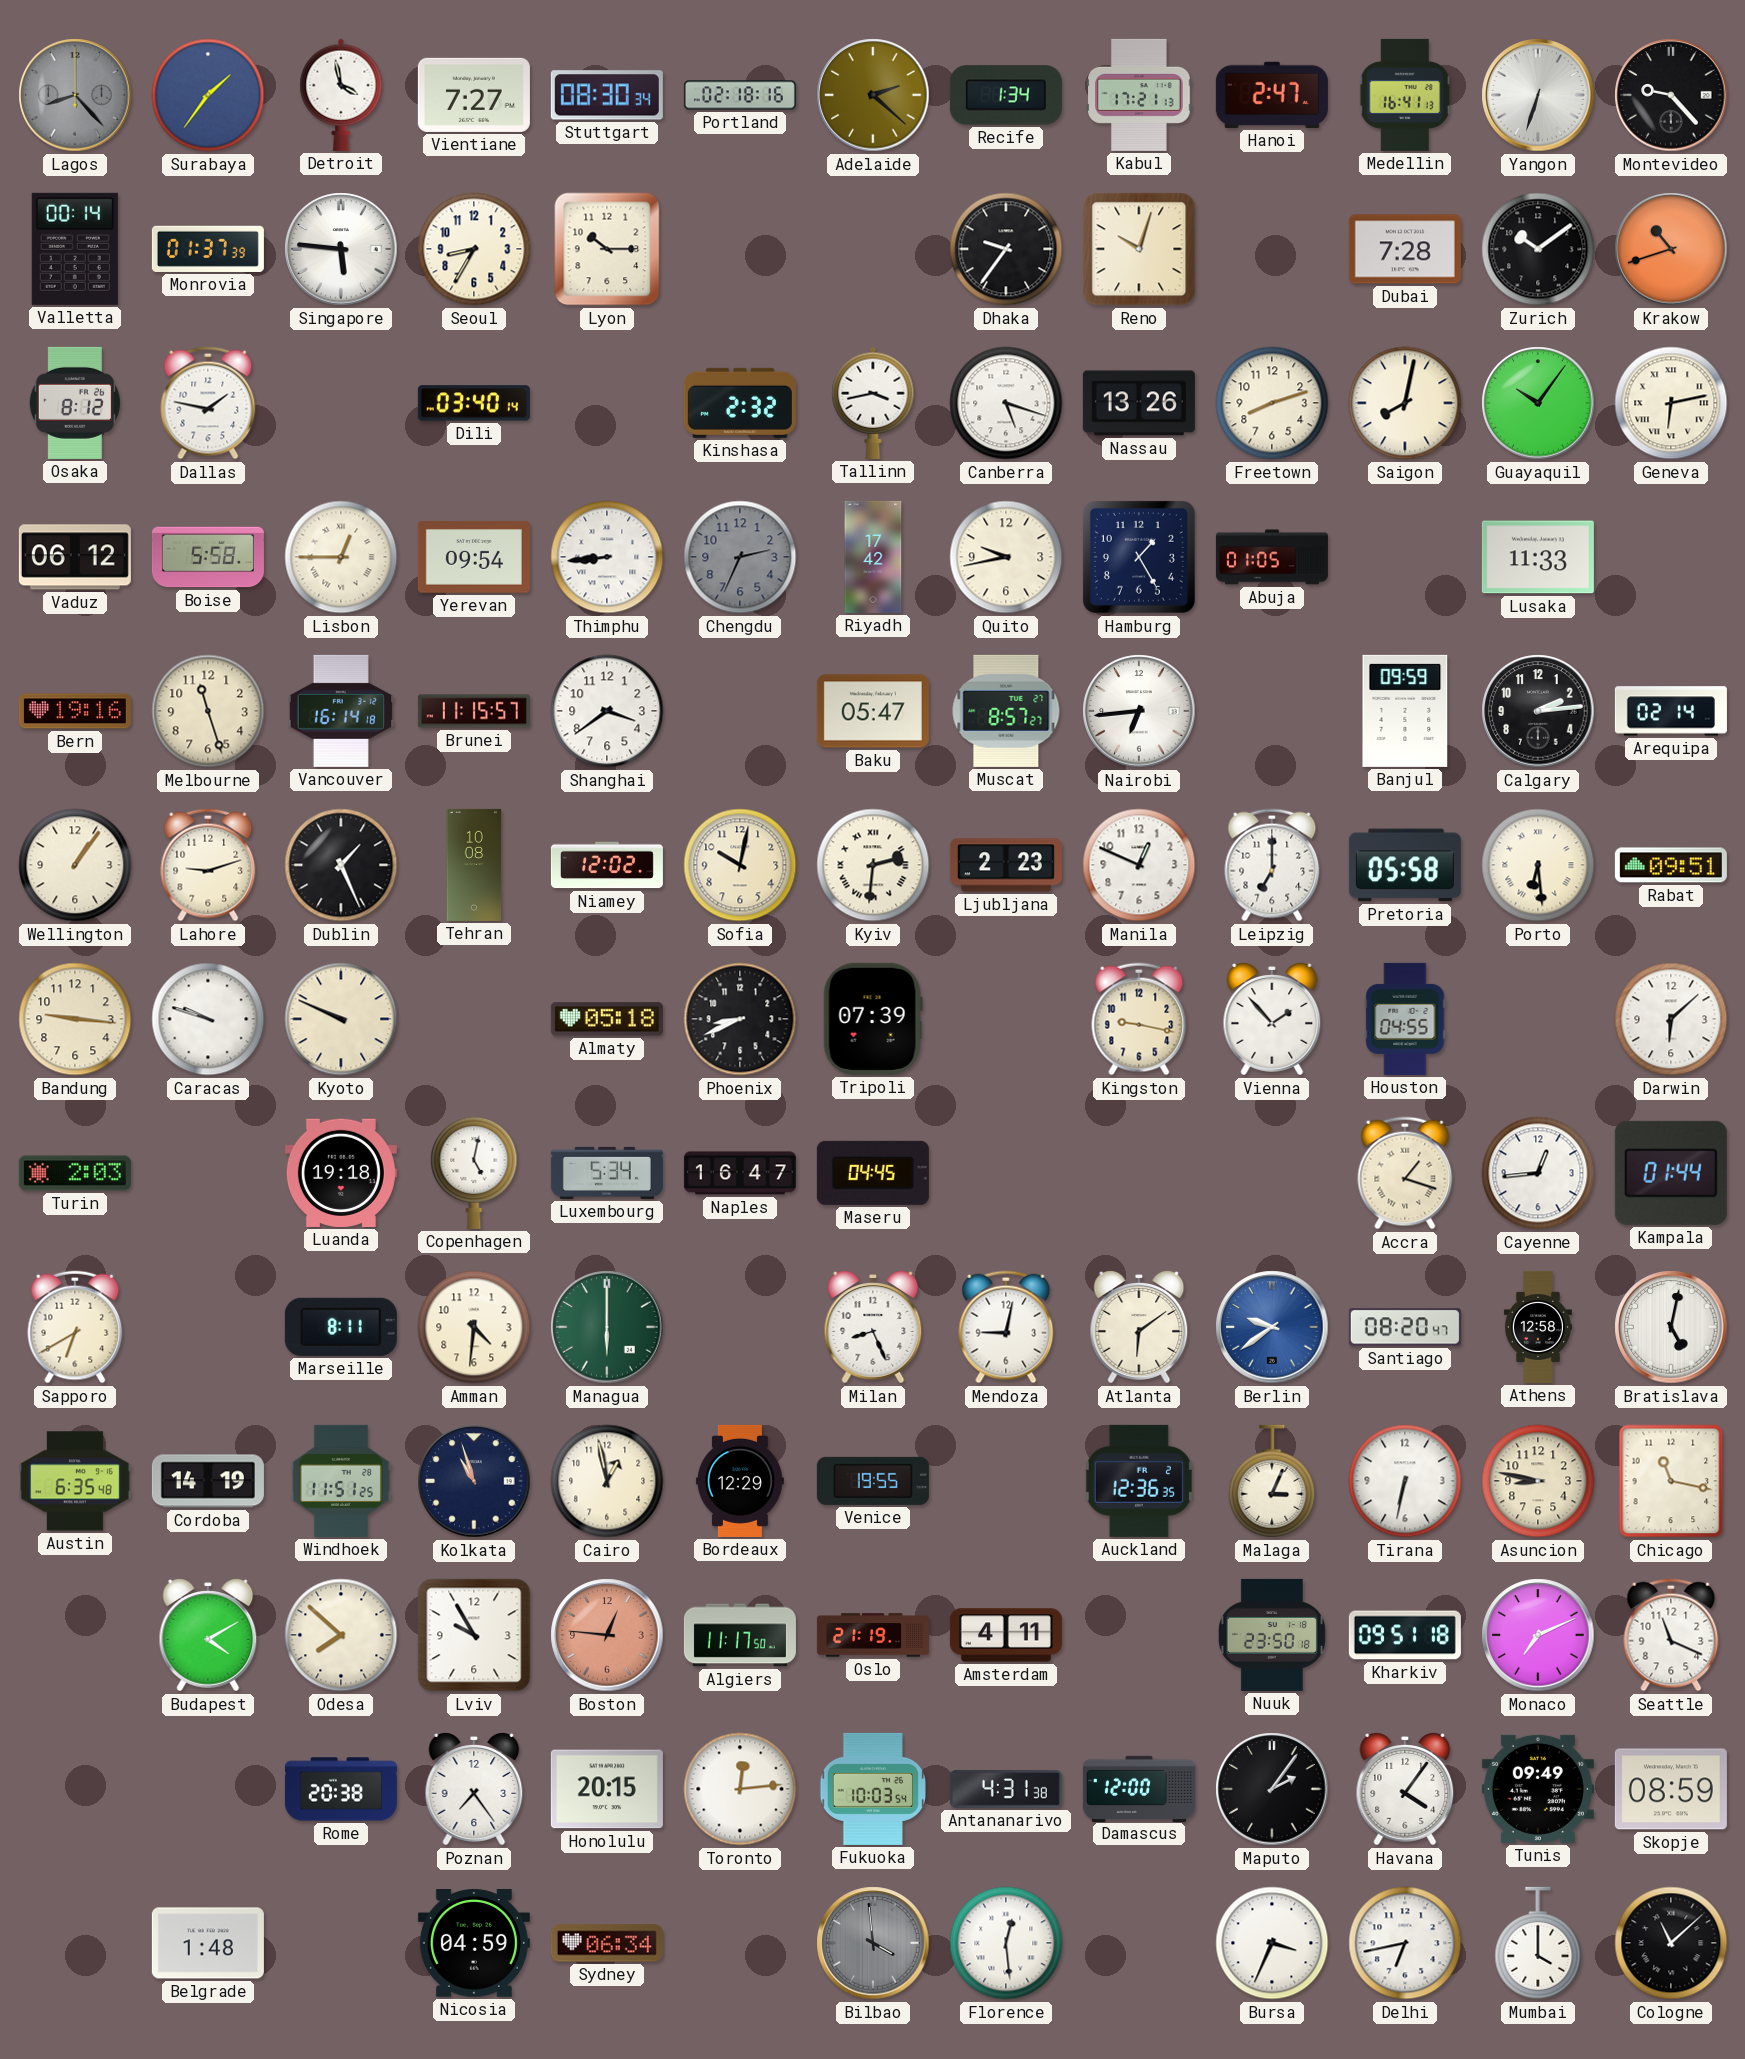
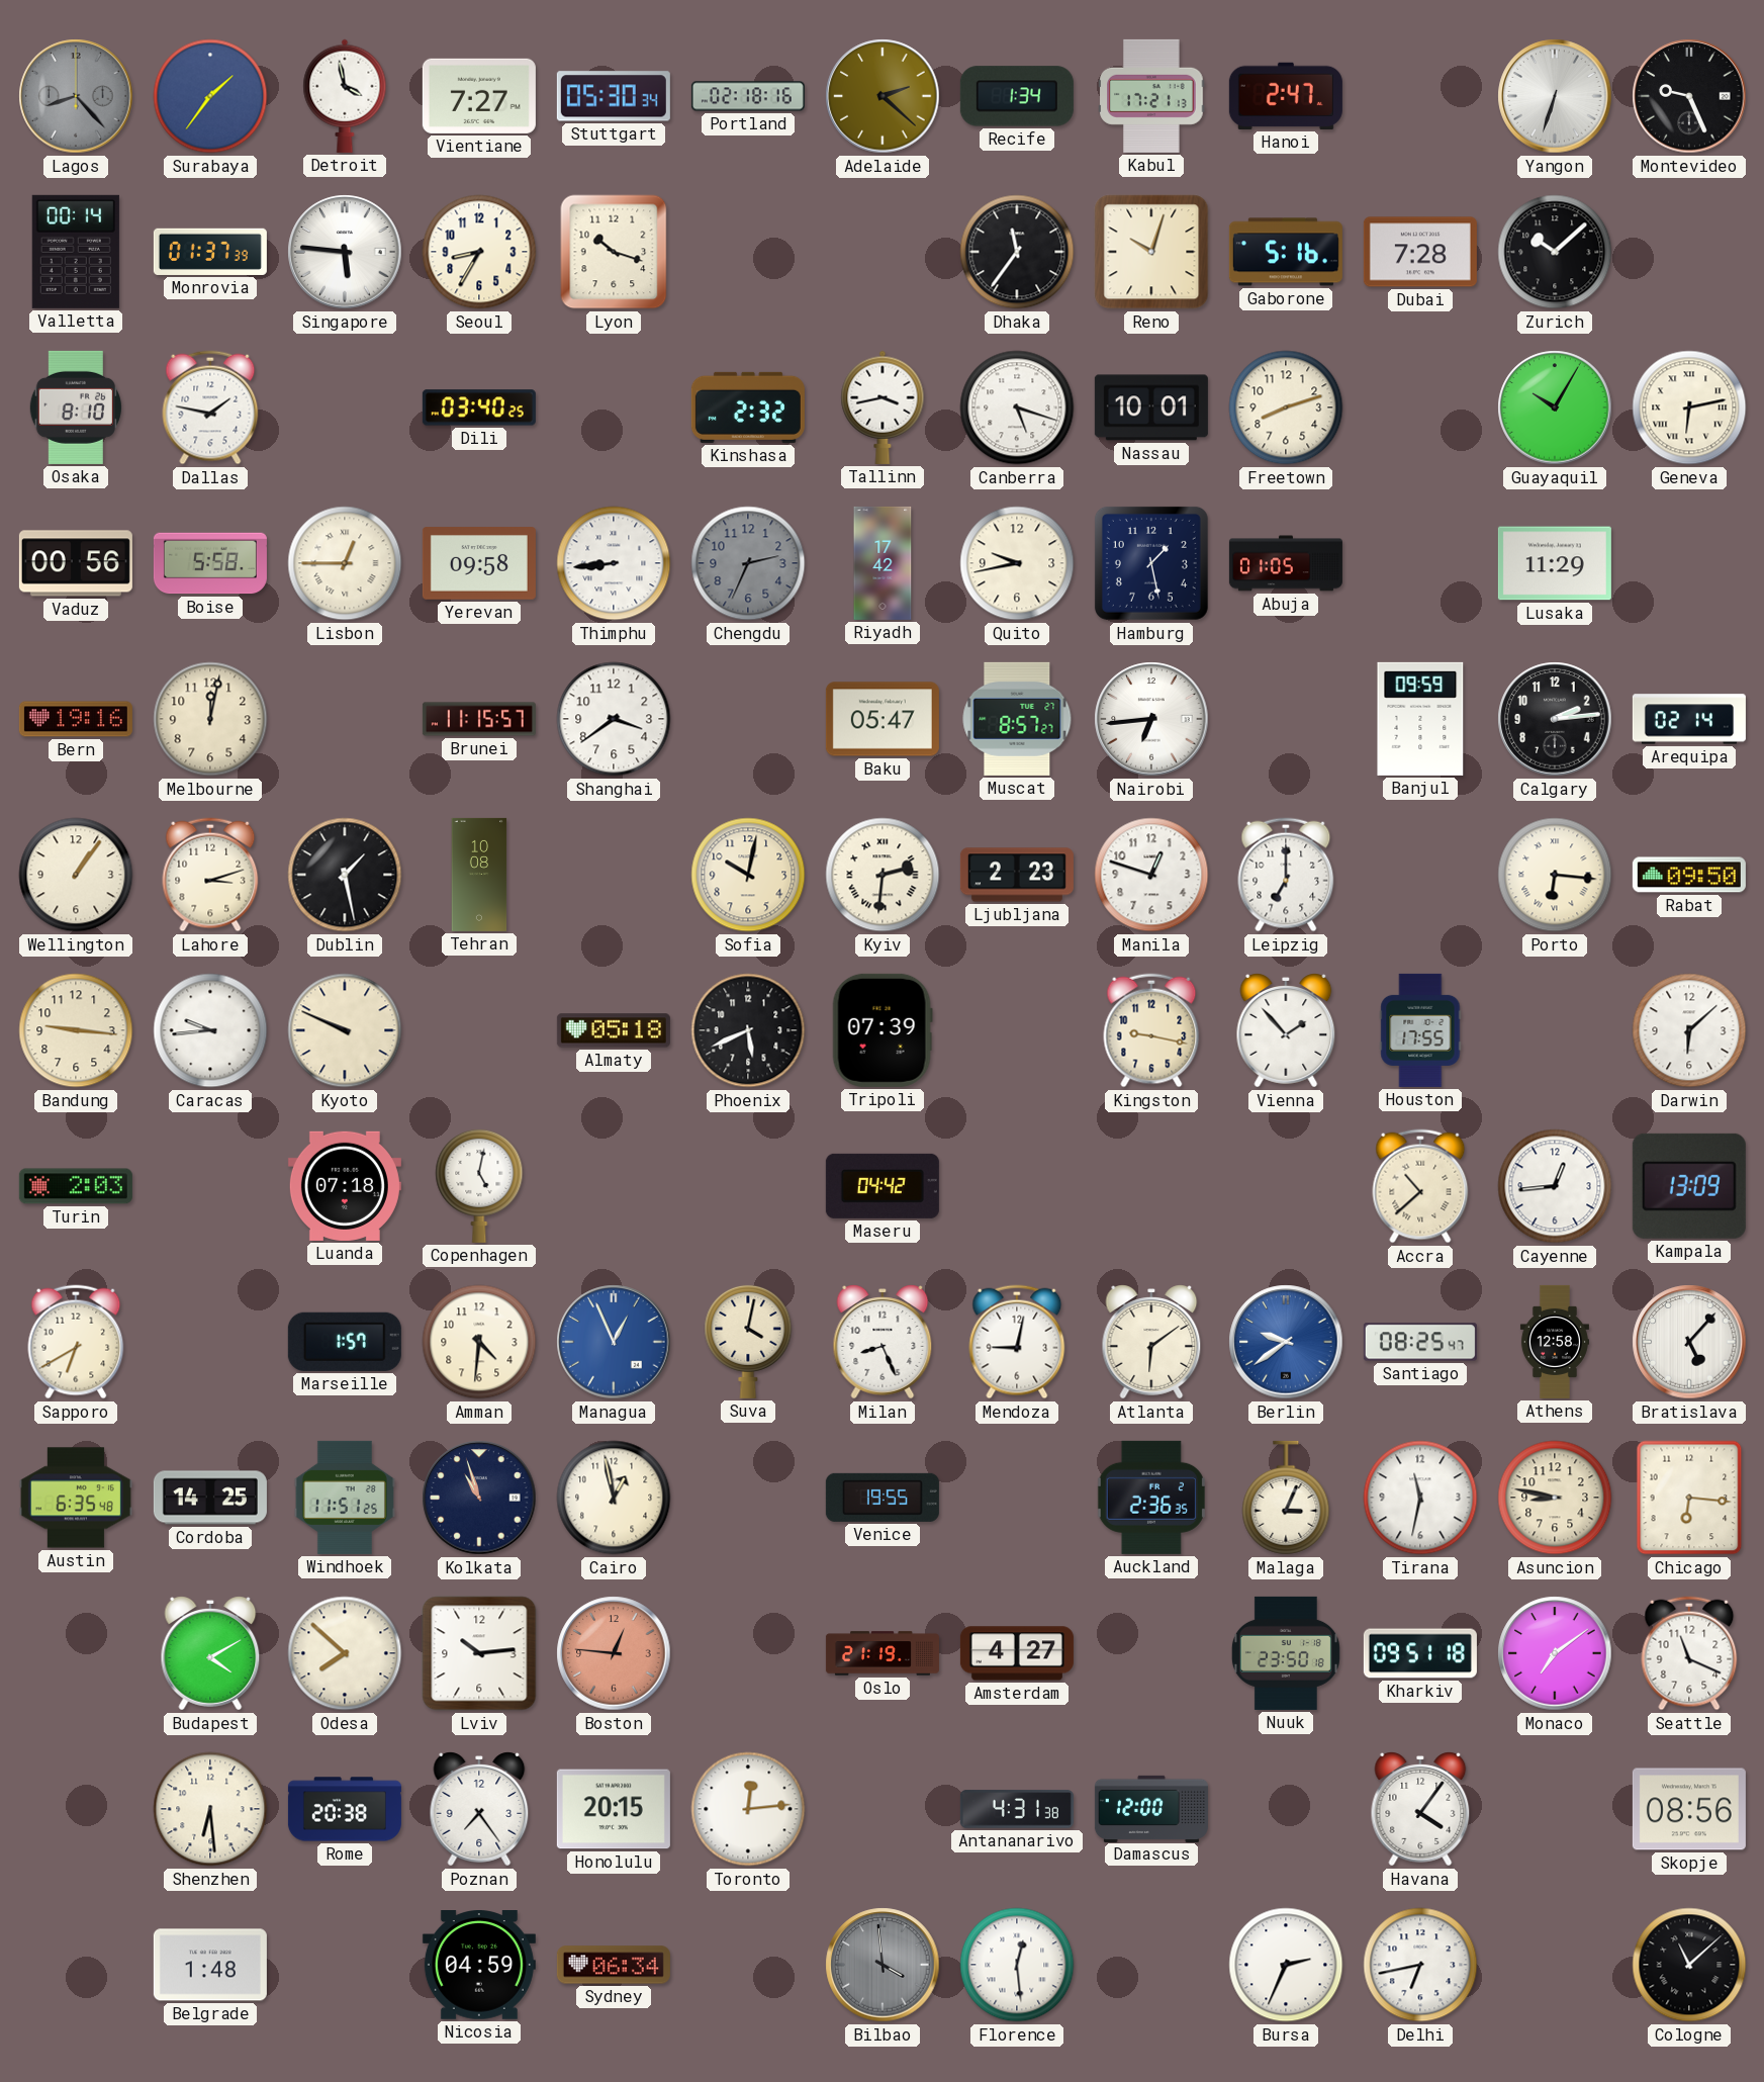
Stuttgart: 08:30 -> 05:30
Medellin: 16:41 -> none
Montevideo: 9:23 -> 9:26
Lyon: 10:15 -> 10:18
Dhaka: 9:36 -> 11:36
Gaborone: none -> 5:16
Zurich: 10:09 -> 10:08
Krakow: 10:42 -> none
Osaka: 8:12 -> 8:10
Dili: 03:40:14 -> 03:40:25
Nassau: 13:26 -> 10:01
Saigon: 8:02 -> none
Guayaquil: 10:06 -> 10:05
Vaduz: 06:12 -> 00:56
Yerevan: 09:54 -> 09:58
Hamburg: 1:25 -> 1:28
Lusaka: 11:33 -> 11:29
Melbourne: 11:27 -> 12:02
Vancouver: 16:14 -> none
Lahore: 9:12 -> 3:12
Dublin: 1:26 -> 1:28
Niamey: 12:02 -> none
Manila: 12:49 -> 12:48
Pretoria: 05:58 -> none
Porto: 6:29 -> 6:16
Rabat: 09:51 -> 09:50
Caracas: 9:48 -> 9:44
Phoenix: 8:41 -> 5:41
Houston: 04:55 -> 17:55
Luanda: 19:18 -> 07:18
Luxembourg: 5:34 -> none
Naples: 16:47 -> none
Maseru: 04:45 -> 04:42
Accra: 1:18 -> 10:38
Kampala: 01:44 -> 13:09
Marseille: 8:11 -> 1:57
Managua: 6:00 -> 12:56
Managua dial: green -> blue
Suva: none -> 4:02
Santiago: 08:20 -> 08:25
Bratislava: 5:02 -> 5:07
Cordoba: 14:19 -> 14:25
Bordeaux: 12:29 -> none
Auckland: 12:36 -> 2:36
Tirana: 6:32 -> 11:32
Chicago: 11:17 -> 6:16
Lviv: 9:55 -> 10:14
Algiers: 11:17 -> none
Amsterdam: 4:11 -> 4:27
Monaco: 7:11 -> 7:09
Shenzhen: none -> 6:29
Fukuoka: 10:03 -> none
Maputo: 2:06 -> none
Tunis: 09:49 -> none
Skopje: 08:59 -> 08:56
Bursa: 3:34 -> 2:34
Mumbai: 4:00 -> none
